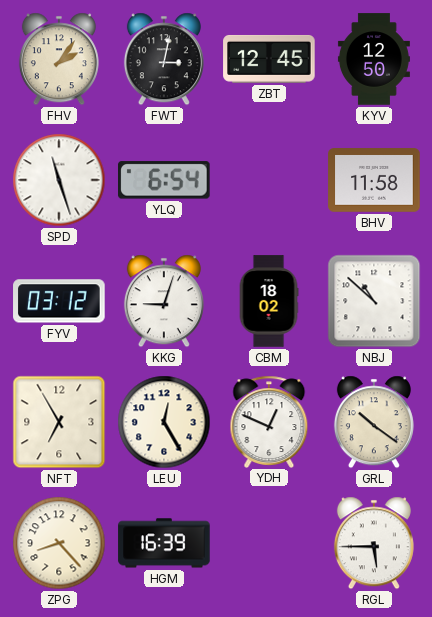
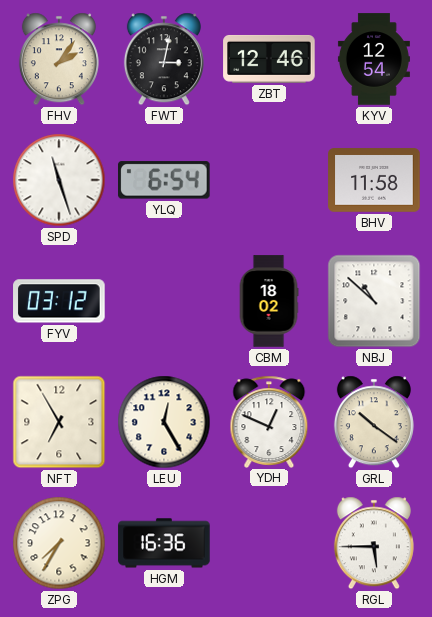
ZBT: 12:45 -> 12:46
KYV: 12:50 -> 12:54
KKG: 9:03 -> none
ZPG: 8:23 -> 7:35
HGM: 16:39 -> 16:36
